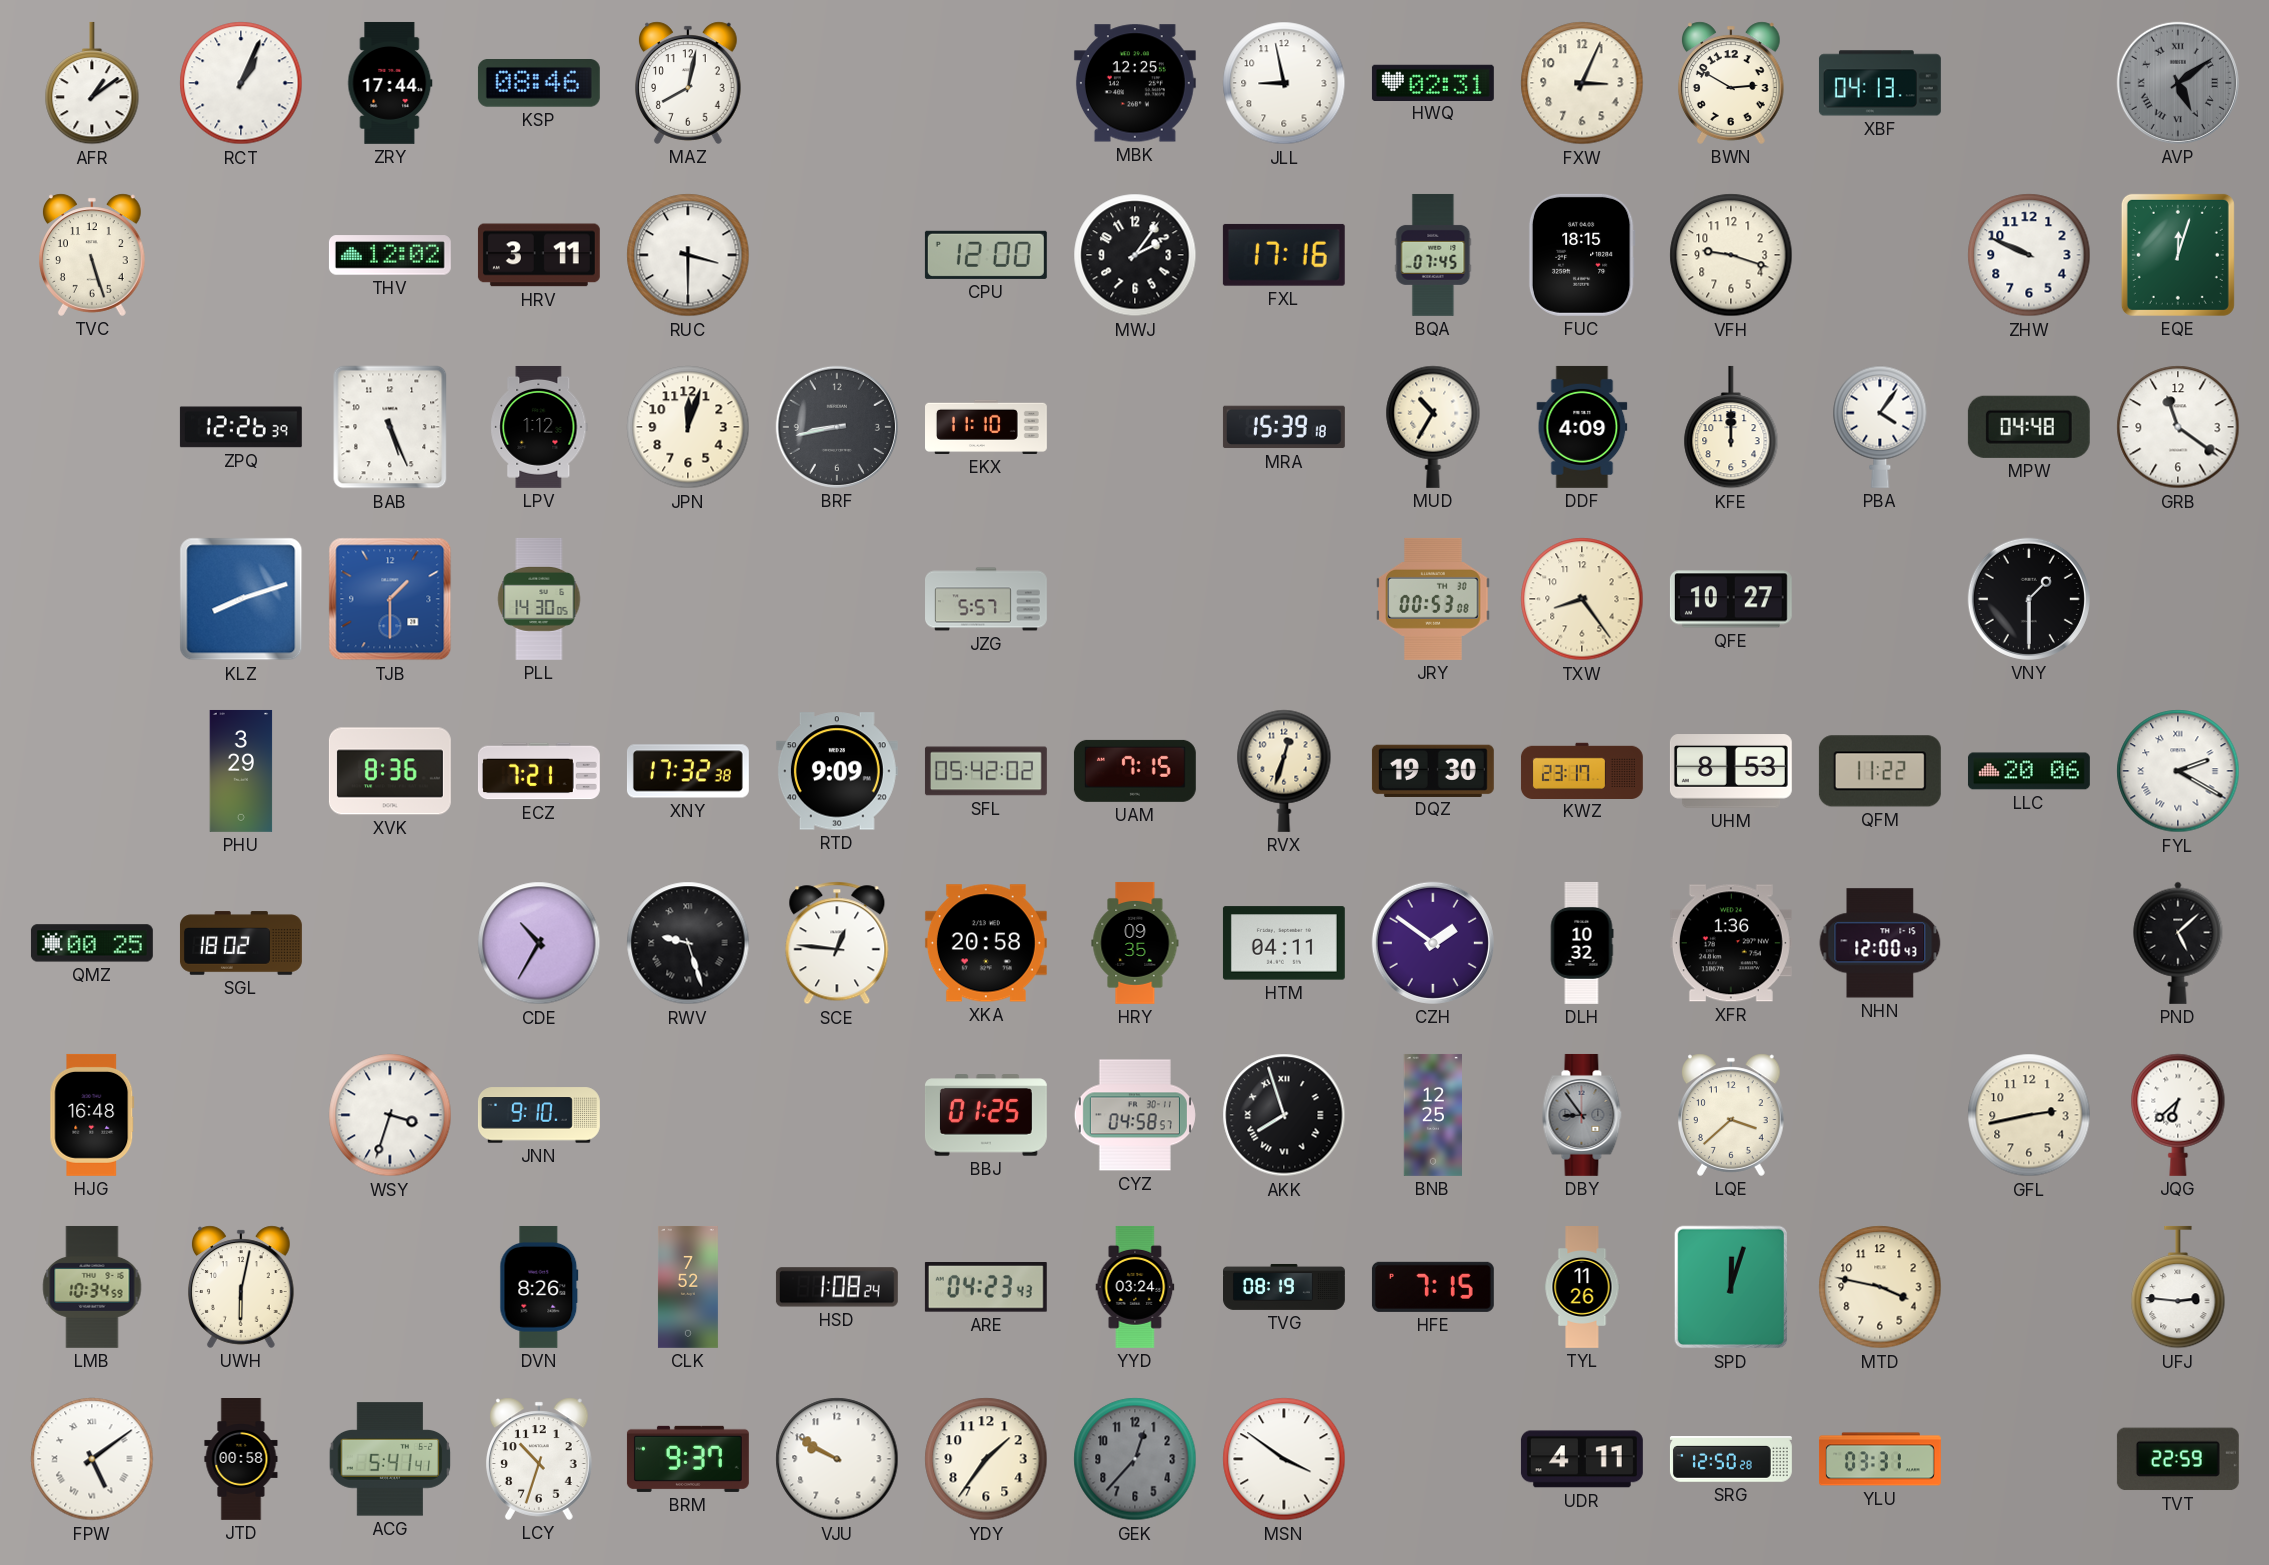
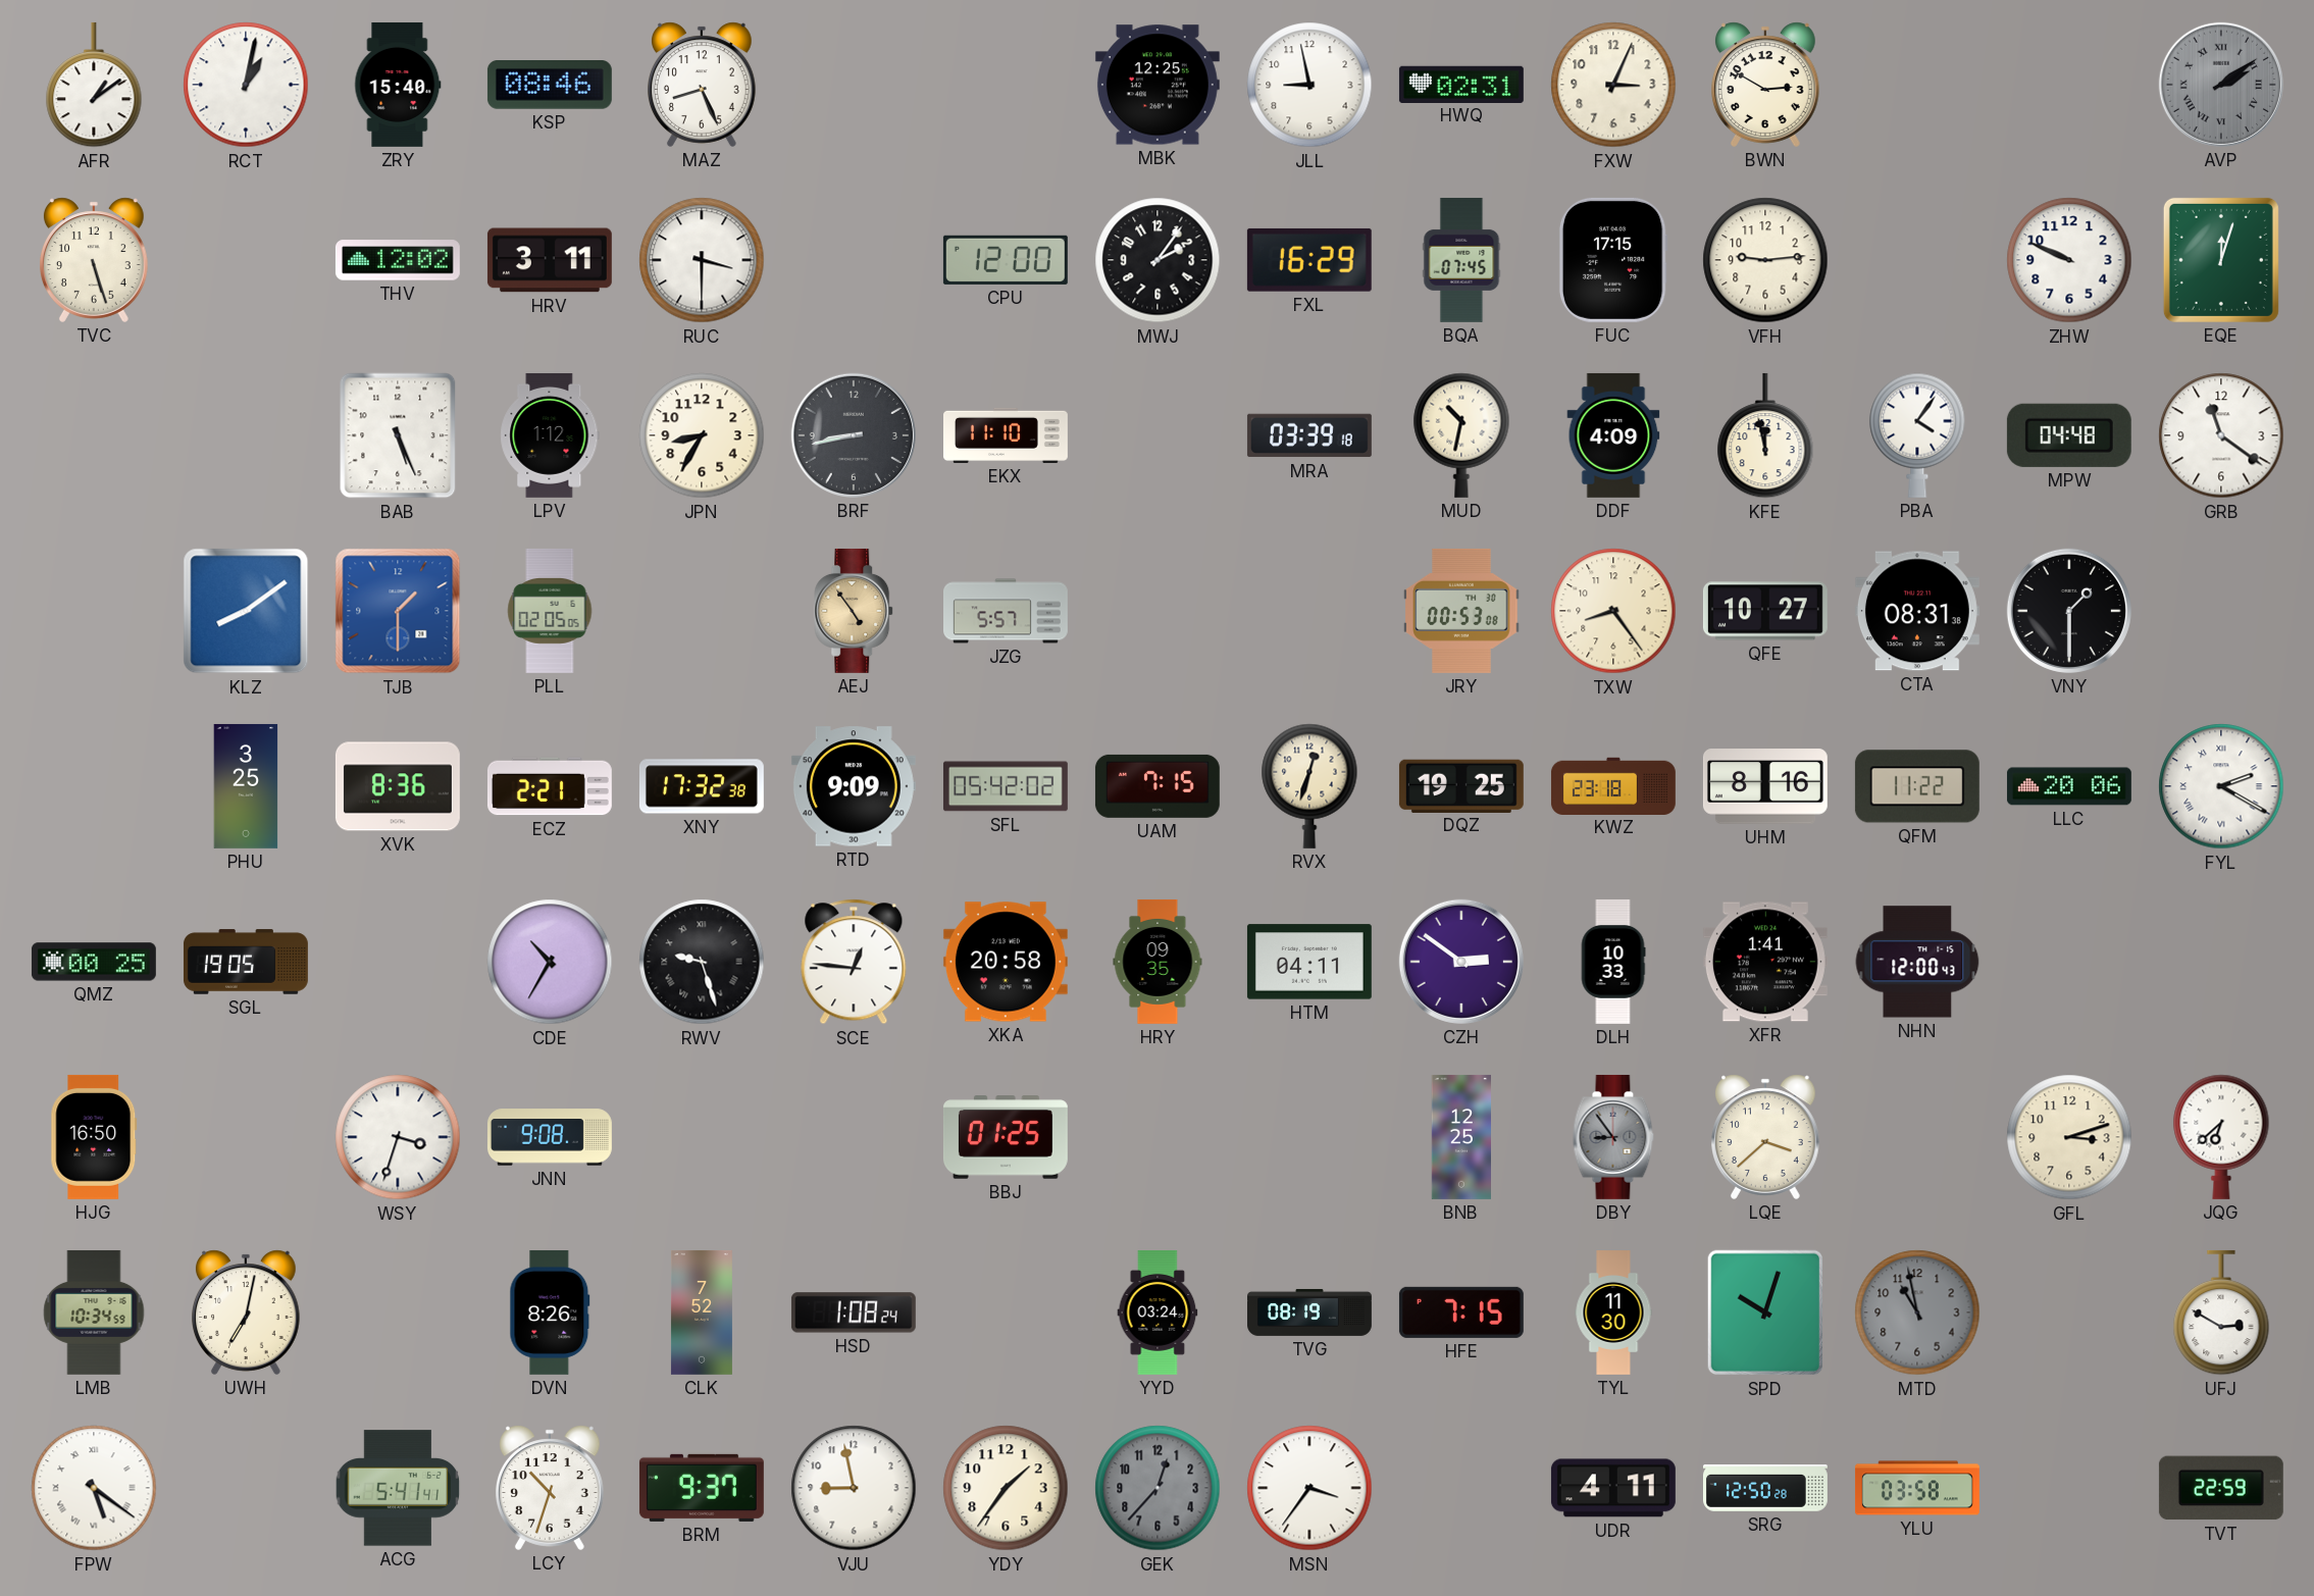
RCT: 1:04 -> 1:02
ZRY: 17:44 -> 15:40
MAZ: 8:02 -> 8:26
XBF: 04:13 -> none
AVP: 5:09 -> 2:09
FXL: 17:16 -> 16:29
FUC: 18:15 -> 17:15
VFH: 9:18 -> 9:14
ZPQ: 12:26 -> none
JPN: 12:03 -> 8:35
MRA: 15:39 -> 03:39
MUD: 10:35 -> 10:32
KFE: 12:00 -> 11:58
KLZ: 8:12 -> 8:09
PLL: 14:30 -> 02:05
AEJ: none -> 4:54
CTA: none -> 08:31
PHU: 3:29 -> 3:25
ECZ: 7:21 -> 2:21
DQZ: 19:30 -> 19:25
KWZ: 23:17 -> 23:18
UHM: 8:53 -> 8:16
SGL: 18:02 -> 19:05
CZH: 1:51 -> 2:51
DLH: 10:32 -> 10:33
XFR: 1:36 -> 1:41
PND: 5:08 -> none
HJG: 16:48 -> 16:50
JNN: 9:10 -> 9:08
CYZ: 04:58 -> none
AKK: 7:57 -> none
GFL: 2:43 -> 3:12
UWH: 6:02 -> 7:02
ARE: 04:23 -> none
TYL: 11:26 -> 11:30
SPD: 12:03 -> 10:03
MTD: 3:47 -> 10:58
MTD dial: cream -> grey
UFJ: 2:46 -> 2:50
FPW: 5:09 -> 5:21
JTD: 00:58 -> none
VJU: 9:50 -> 8:58
MSN: 3:51 -> 3:36
YLU: 03:31 -> 03:58
